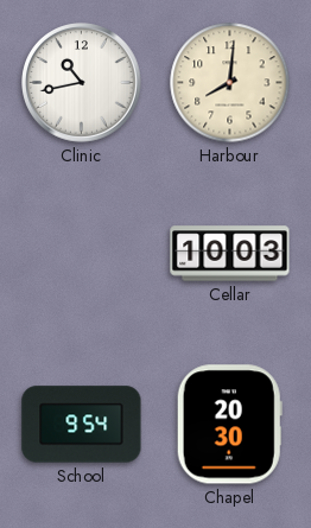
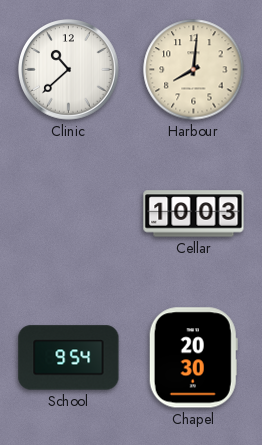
Clinic: 10:43 -> 10:38
